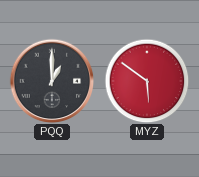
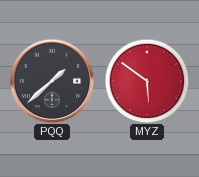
PQQ: 1:00 -> 1:38
